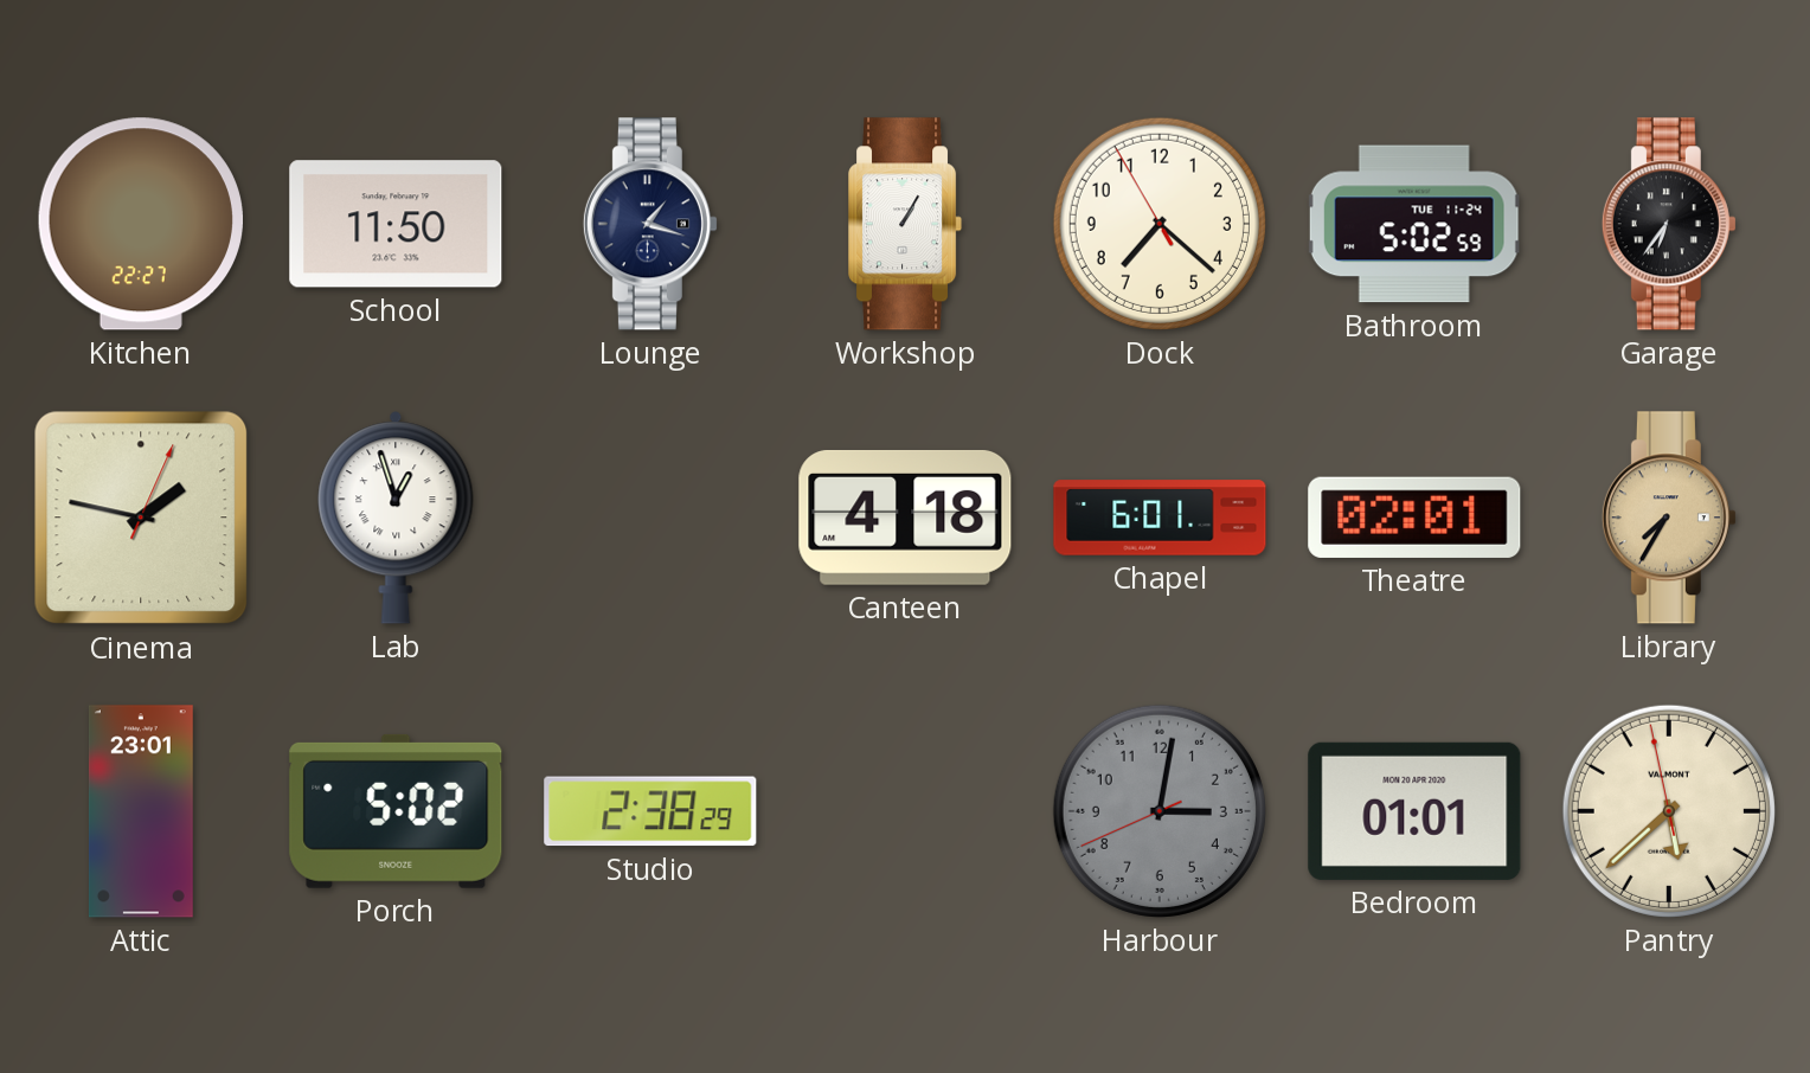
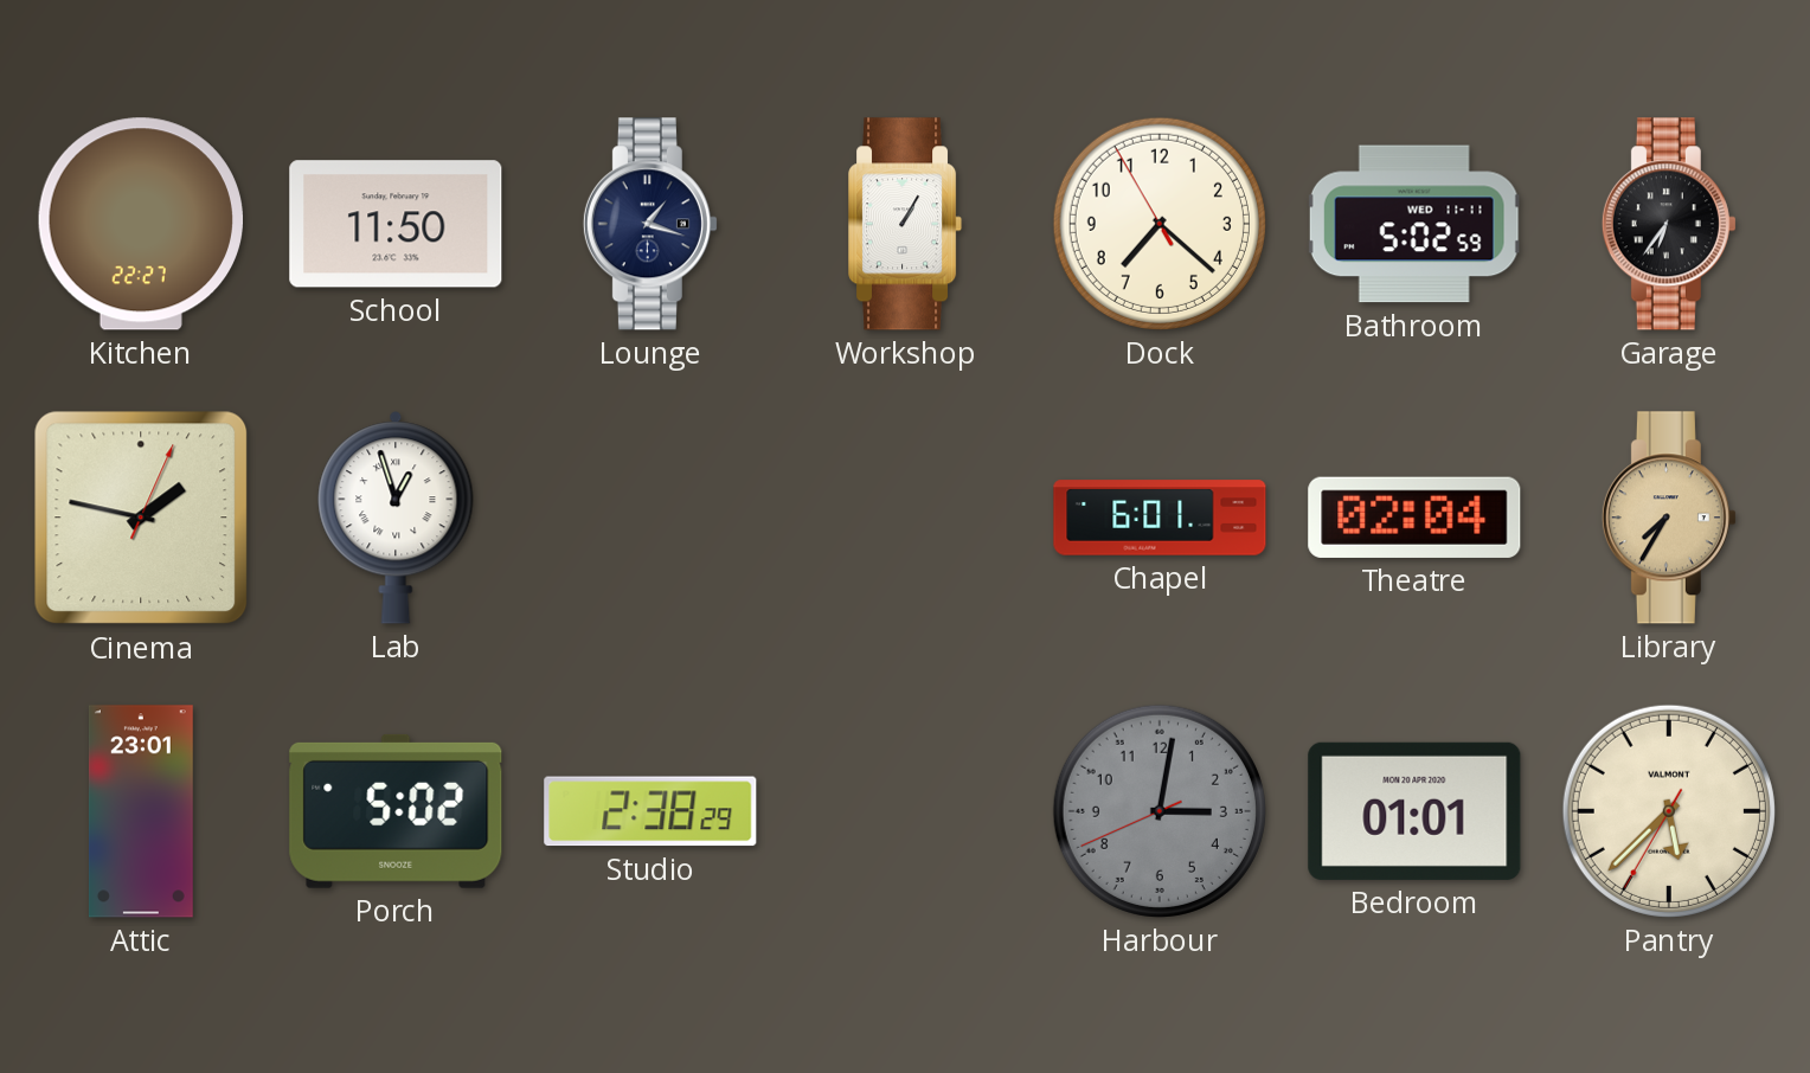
Bathroom date: TUE 11-24 -> WED 11-11
Canteen: 4:18 -> none
Theatre: 02:01 -> 02:04
Pantry: 5:37:58 -> 5:37:35
